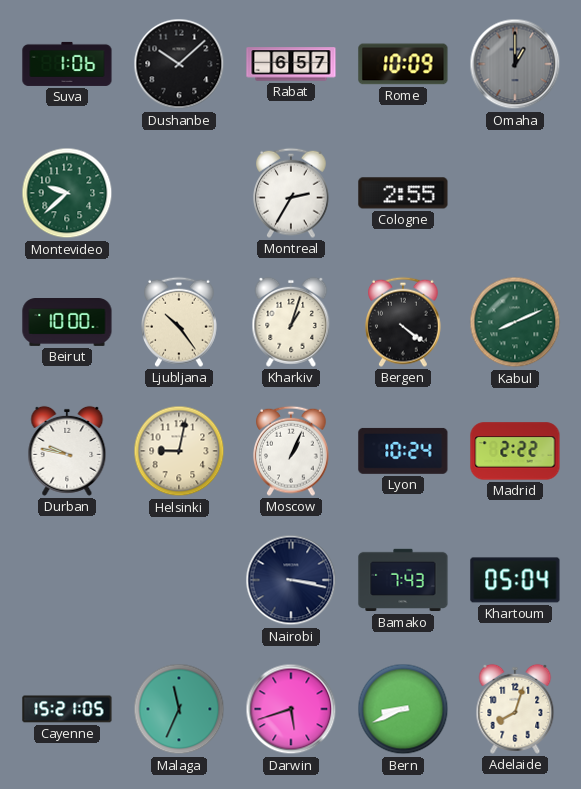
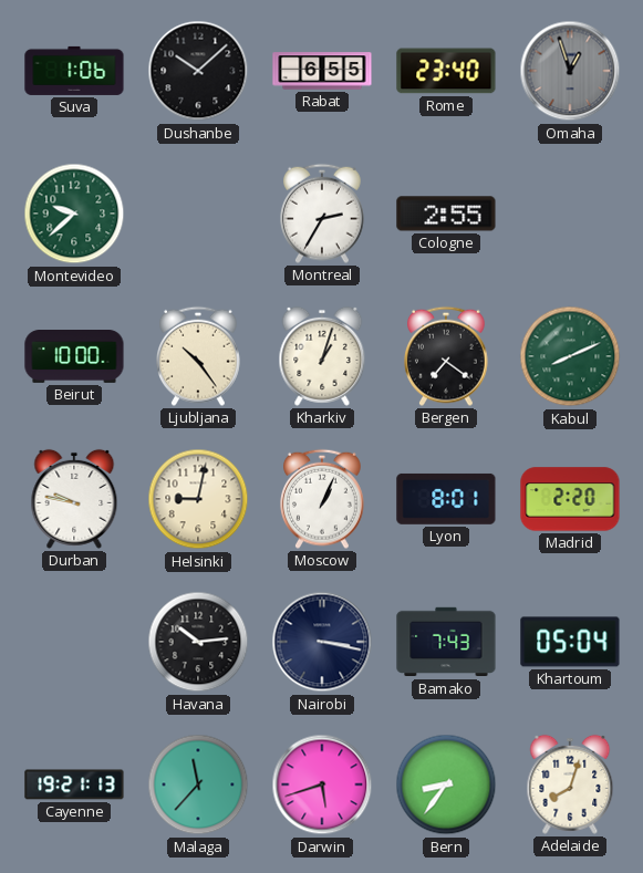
Rabat: 6:57 -> 6:55
Rome: 10:09 -> 23:40
Omaha: 1:00 -> 12:57
Bergen: 4:21 -> 7:21
Lyon: 10:24 -> 8:01
Madrid: 2:22 -> 2:20
Havana: none -> 10:14
Cayenne: 15:21 -> 19:21
Malaga: 11:34 -> 11:37
Bern: 8:41 -> 8:36
